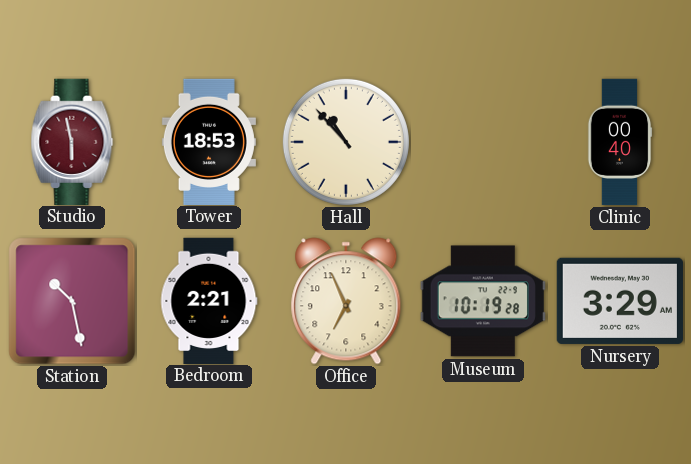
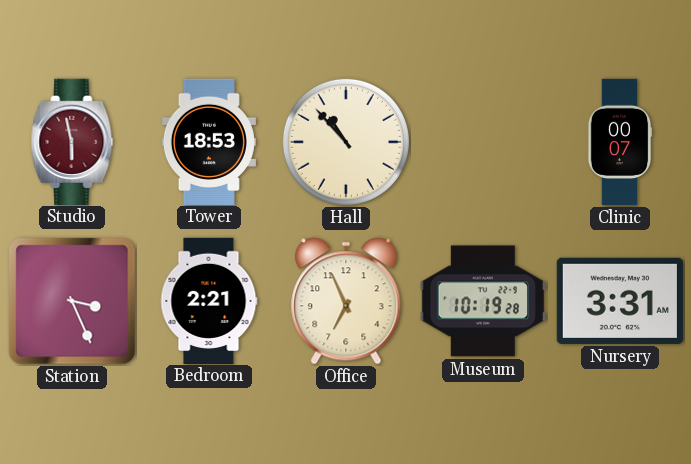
Clinic: 00:40 -> 00:07
Station: 10:28 -> 3:26
Nursery: 3:29 -> 3:31
